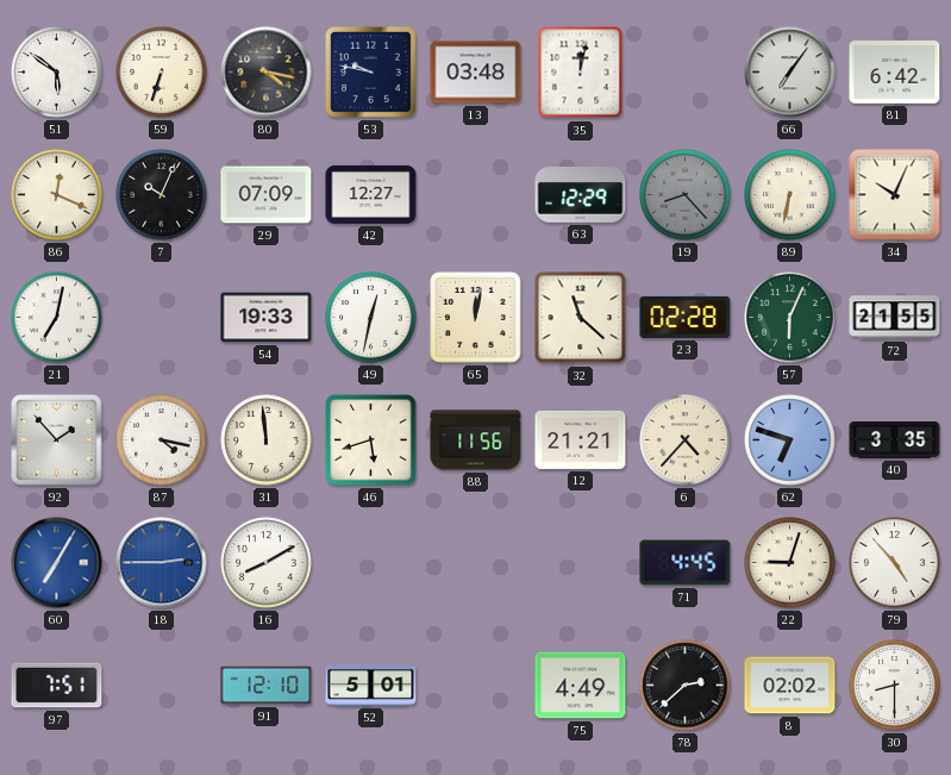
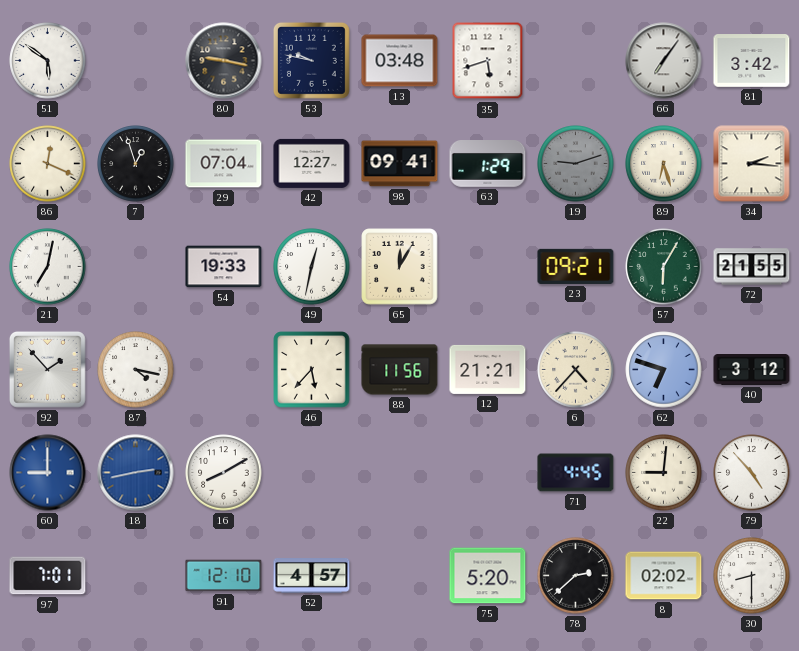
59: 6:33 -> none
80: 4:17 -> 9:17
35: 12:02 -> 5:42
81: 6:42 -> 3:42
7: 10:04 -> 12:57
29: 07:09 -> 07:04
98: none -> 09:41
63: 12:29 -> 1:29
19: 8:23 -> 9:12
89: 6:32 -> 6:27
34: 10:04 -> 2:16
65: 12:02 -> 12:05
32: 11:22 -> none
23: 02:28 -> 09:21
57: 6:04 -> 6:05
31: 11:59 -> none
46: 5:42 -> 5:37
40: 3:35 -> 3:12
60: 7:05 -> 9:00
18: 2:45 -> 2:43
22: 9:03 -> 9:01
97: 7:51 -> 7:01
52: 5:01 -> 4:57
75: 4:49 -> 5:20
